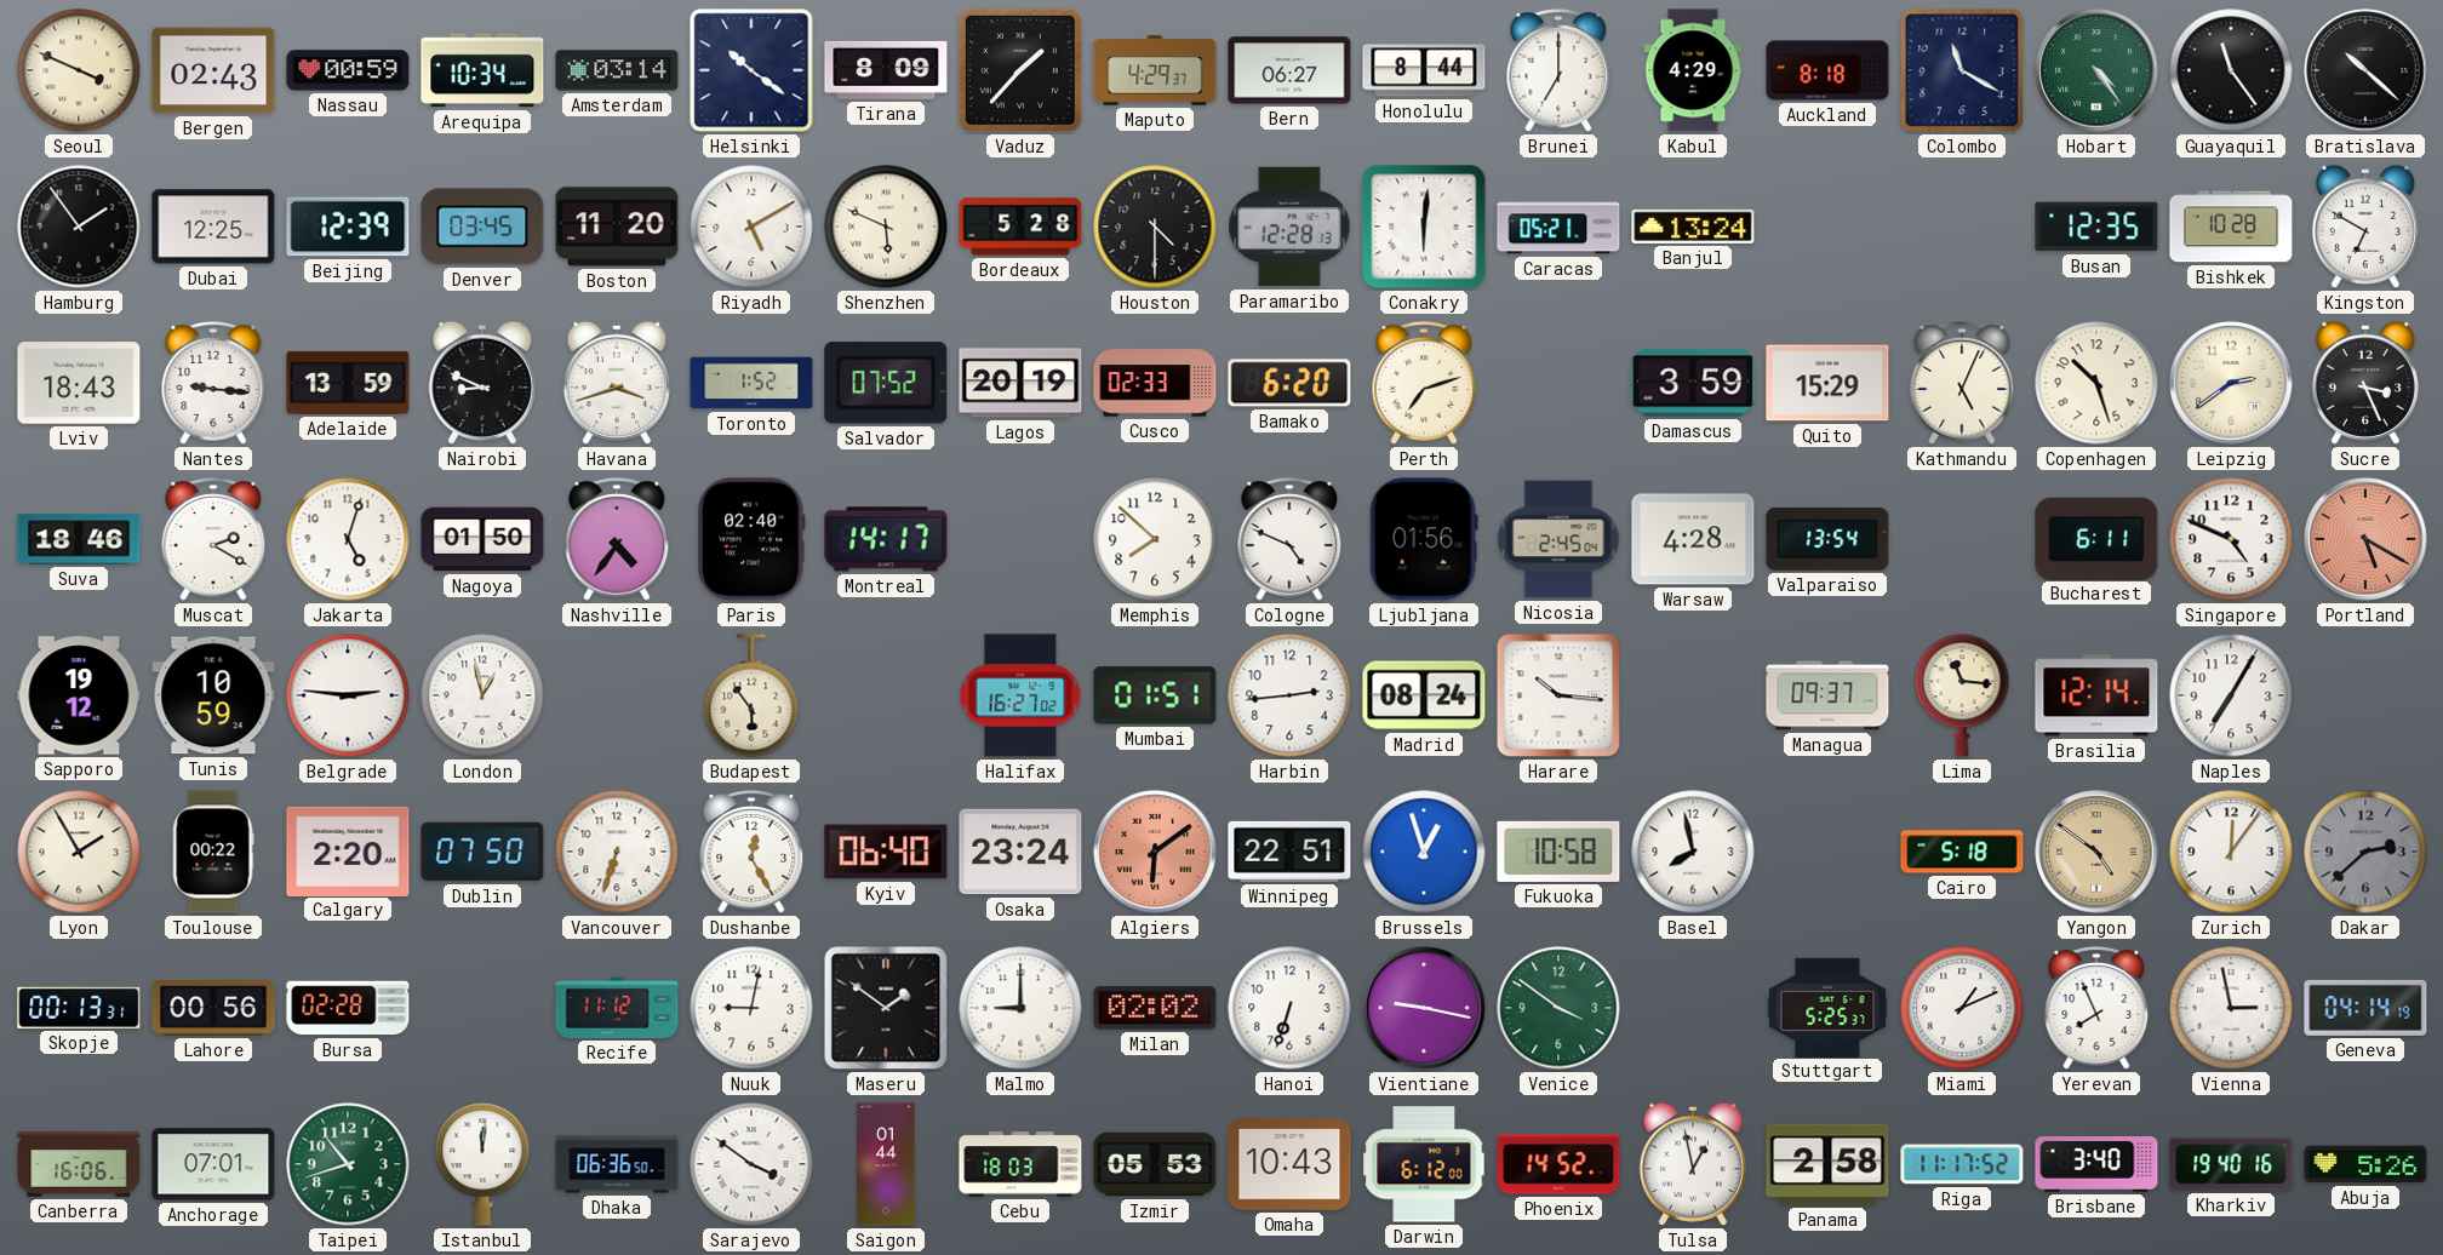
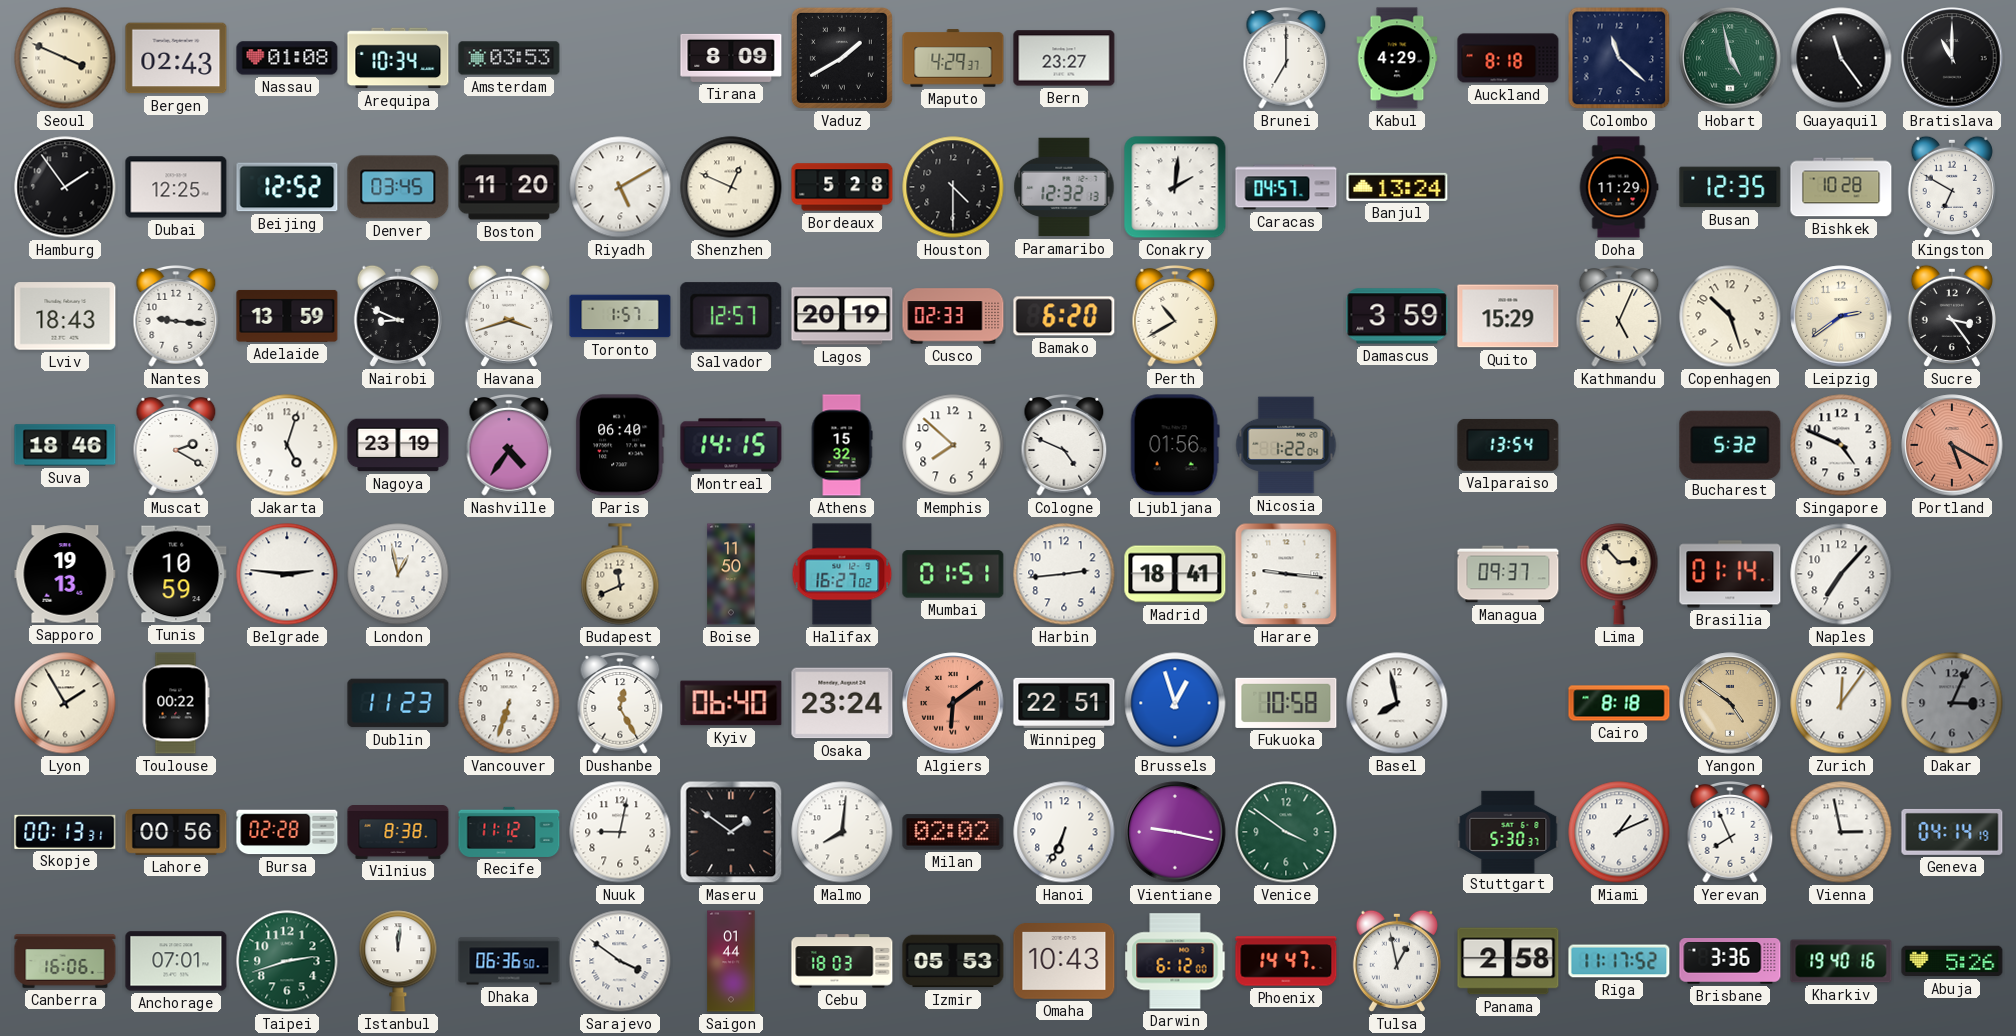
Nassau: 00:59 -> 01:08
Amsterdam: 03:14 -> 03:53
Helsinki: 10:21 -> none
Vaduz: 1:37 -> 1:40
Bern: 06:27 -> 23:27
Honolulu: 8:44 -> none
Colombo: 11:20 -> 11:22
Hobart: 4:24 -> 4:58
Bratislava: 10:22 -> 11:00
Beijing: 12:39 -> 12:52
Shenzhen: 5:49 -> 12:49
Paramaribo: 12:28 -> 12:32
Conakry: 6:01 -> 2:01
Caracas: 05:21 -> 04:57
Doha: none -> 11:29
Toronto: 1:52 -> 1:57
Salvador: 07:52 -> 12:57
Perth: 7:12 -> 10:40
Sucre: 3:26 -> 3:24
Nagoya: 01:50 -> 23:19
Paris: 02:40 -> 06:40
Montreal: 14:17 -> 14:15
Athens: none -> 15:32
Nicosia: 2:45 -> 1:22
Warsaw: 4:28 -> none
Bucharest: 6:11 -> 5:32
Sapporo: 19:12 -> 19:13
Budapest: 5:54 -> 11:41
Boise: none -> 11:50
Madrid: 08:24 -> 18:41
Harare: 10:16 -> 9:16
Lima: 11:16 -> 2:53
Brasilia: 12:14 -> 01:14
Naples: 7:05 -> 7:07
Calgary: 2:20 -> none
Dublin: 07:50 -> 11:23
Cairo: 5:18 -> 8:18
Dakar: 2:38 -> 3:04
Vilnius: none -> 8:38
Malmo: 9:00 -> 8:01
Hanoi: 6:33 -> 6:34
Stuttgart: 5:25 -> 5:30
Taipei: 10:42 -> 2:42
Phoenix: 14:52 -> 14:47
Brisbane: 3:40 -> 3:36
